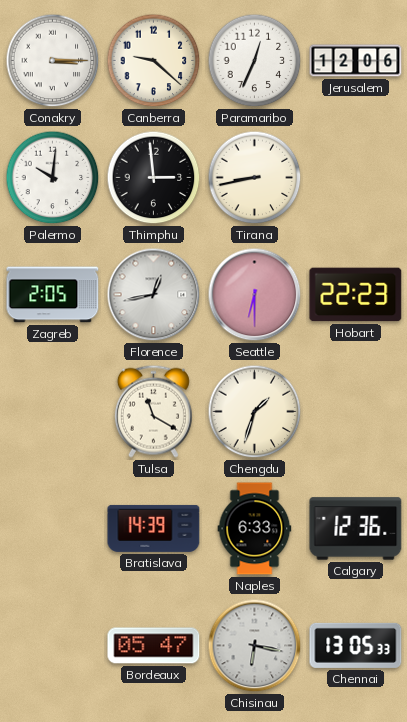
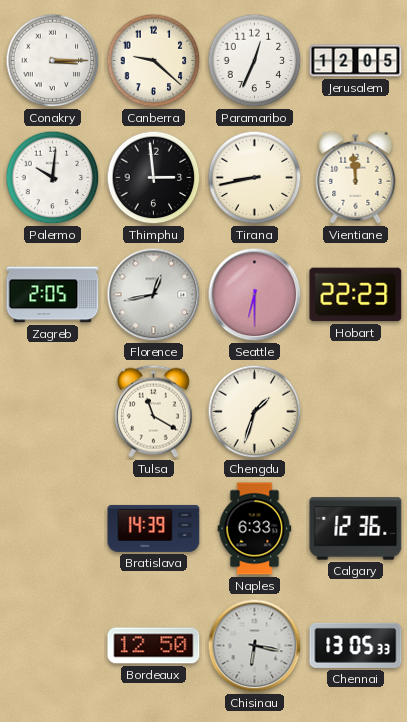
Jerusalem: 12:06 -> 12:05
Vientiane: none -> 11:59
Bordeaux: 05:47 -> 12:50
